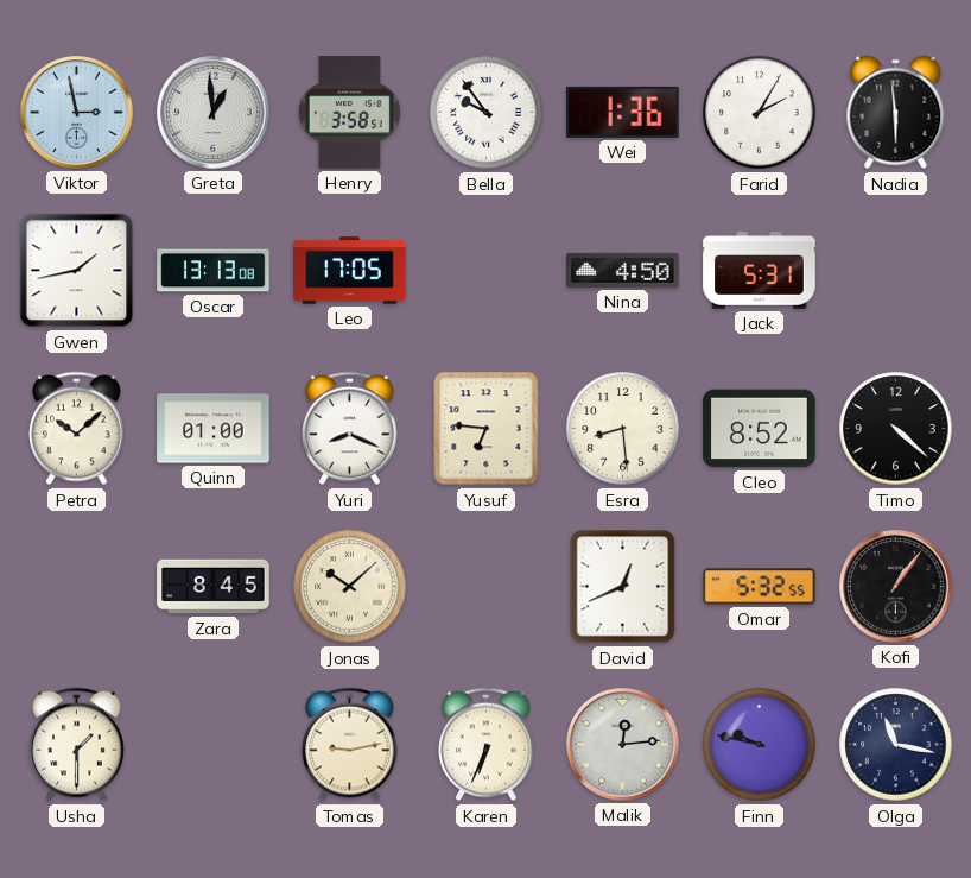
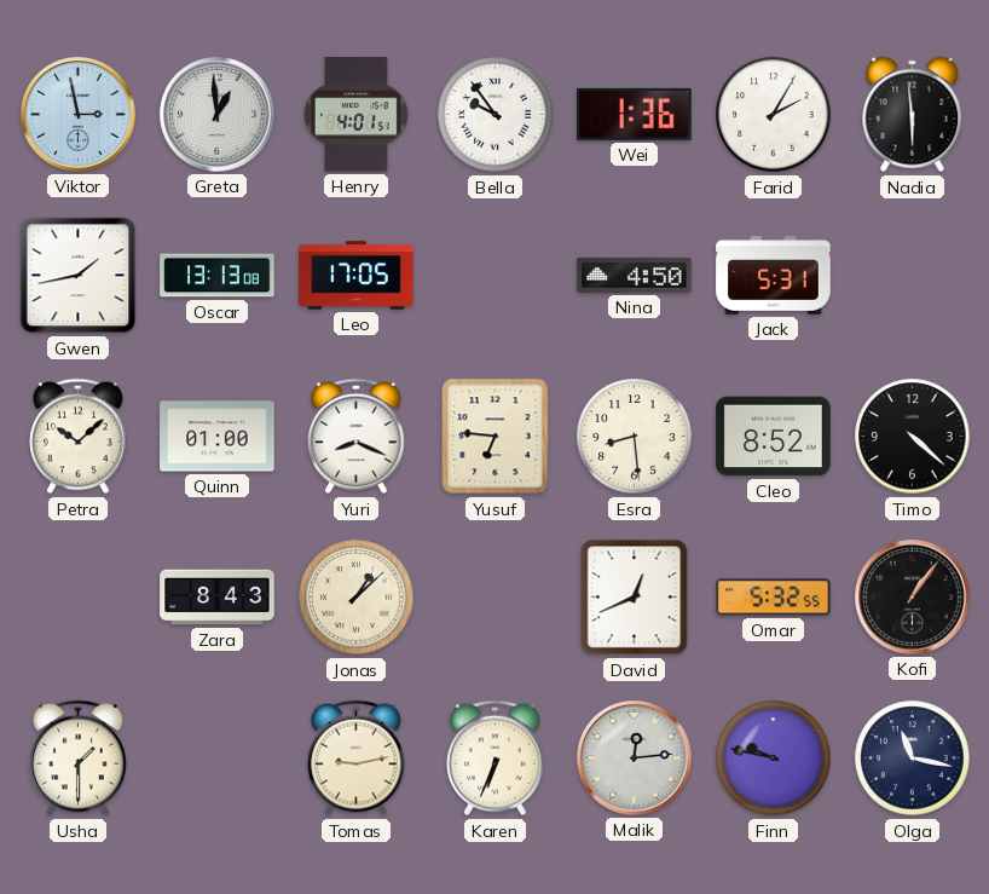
Henry: 3:58 -> 4:01
Zara: 8:45 -> 8:43
Jonas: 10:08 -> 1:08
